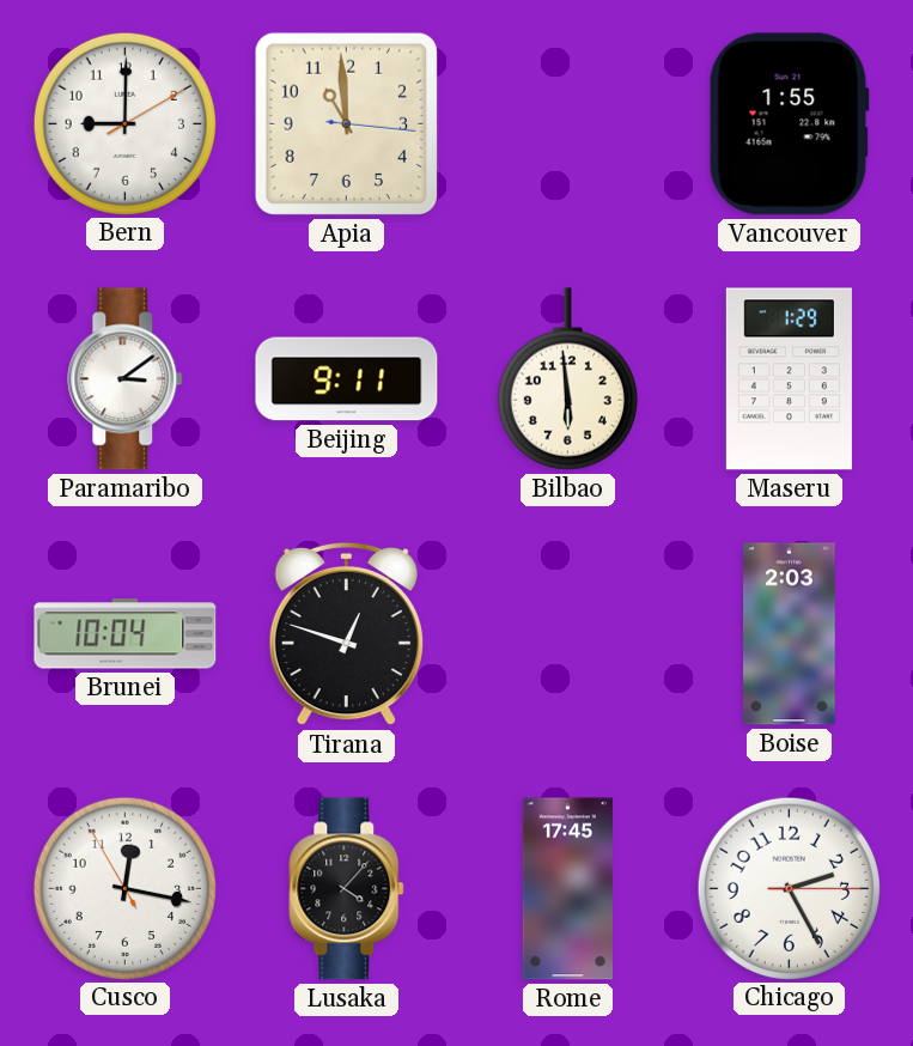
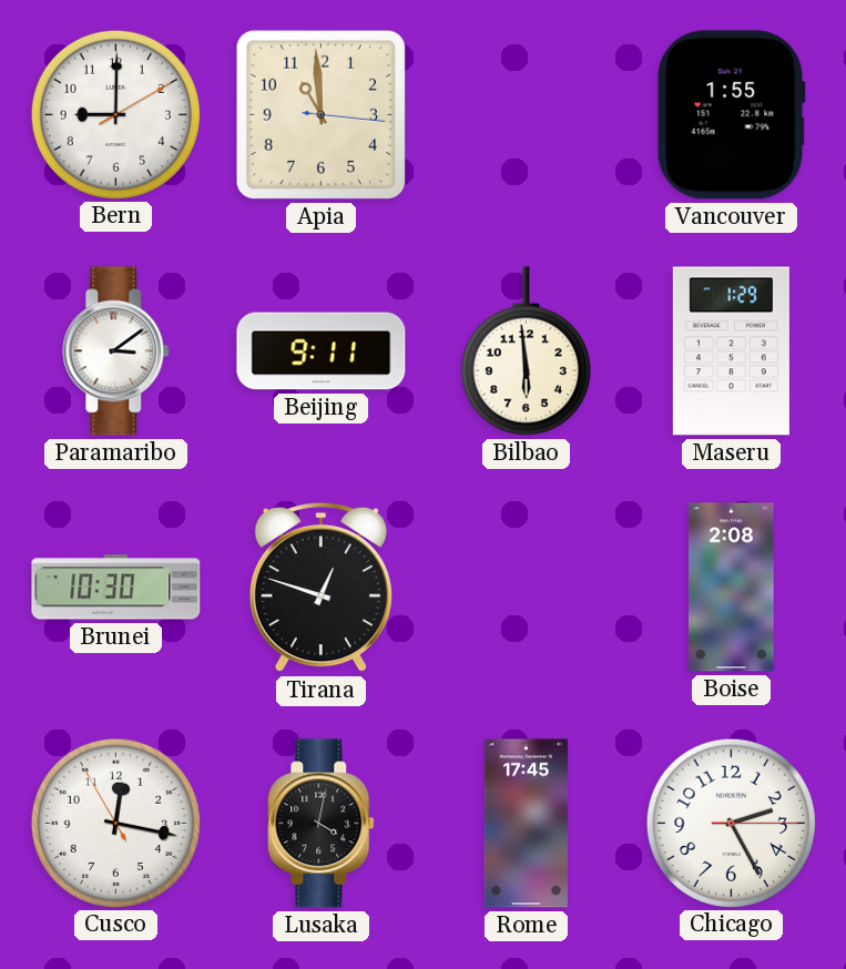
Brunei: 10:04 -> 10:30
Boise: 2:03 -> 2:08
Lusaka: 4:07 -> 4:02
